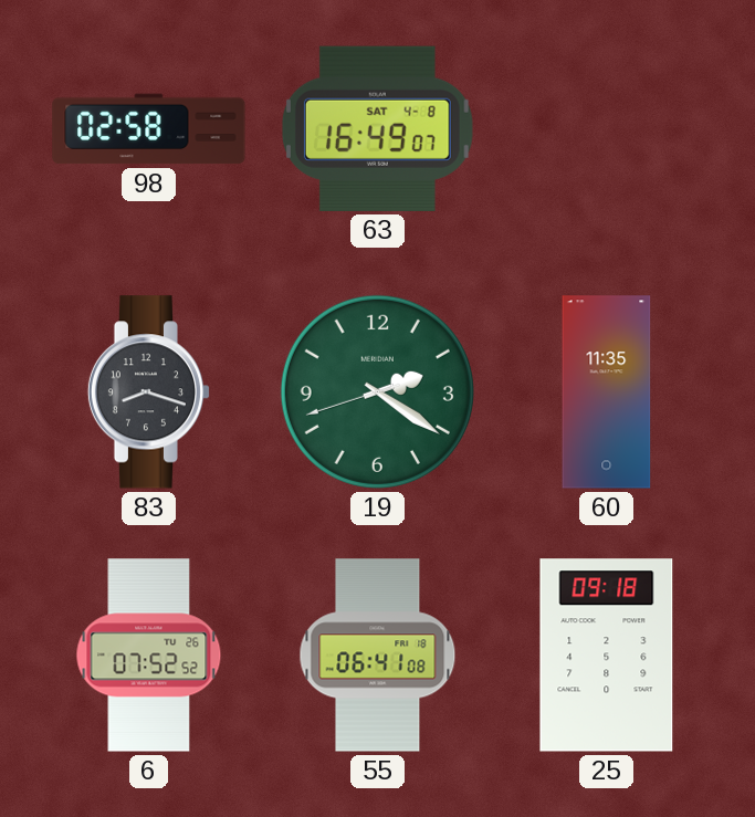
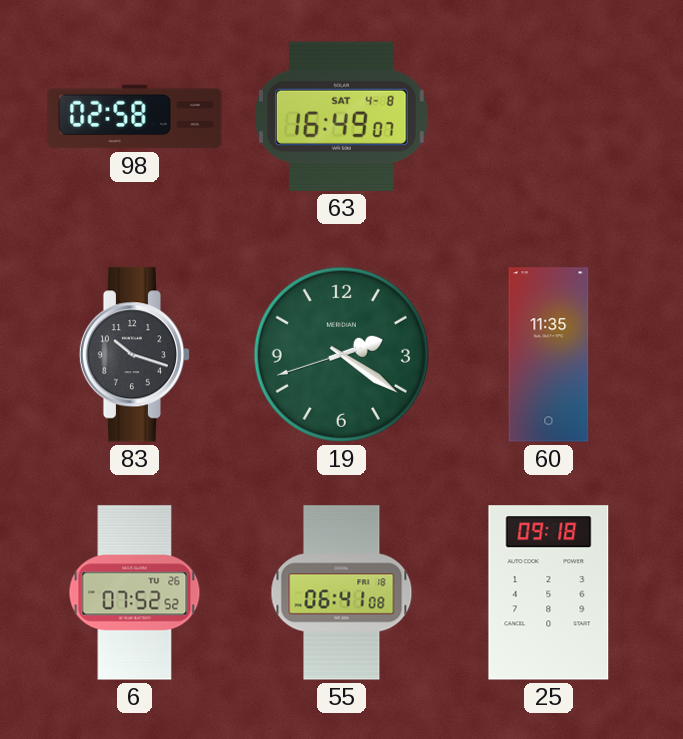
83: 8:18 -> 10:18
